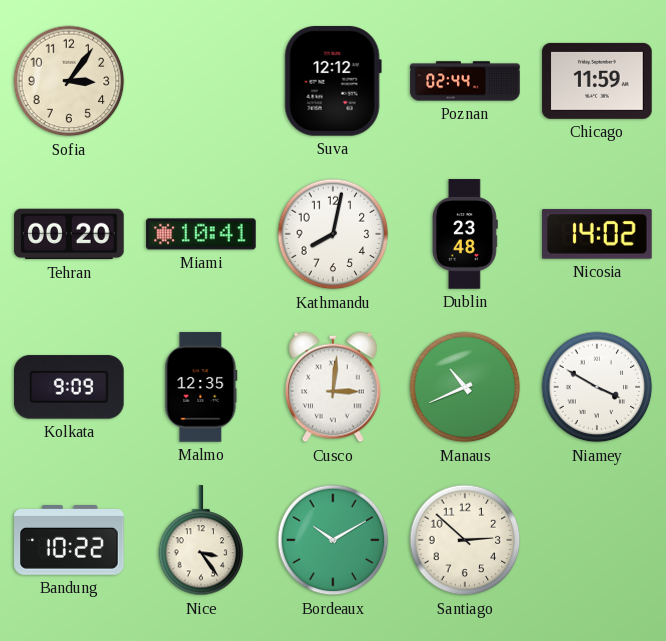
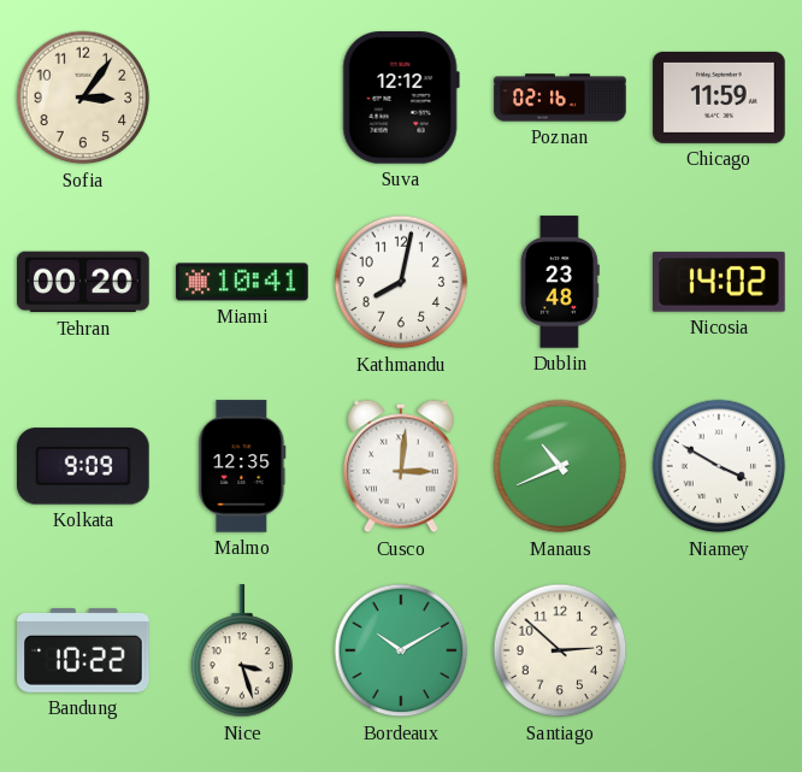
Poznan: 02:44 -> 02:16
Nice: 3:24 -> 3:27
